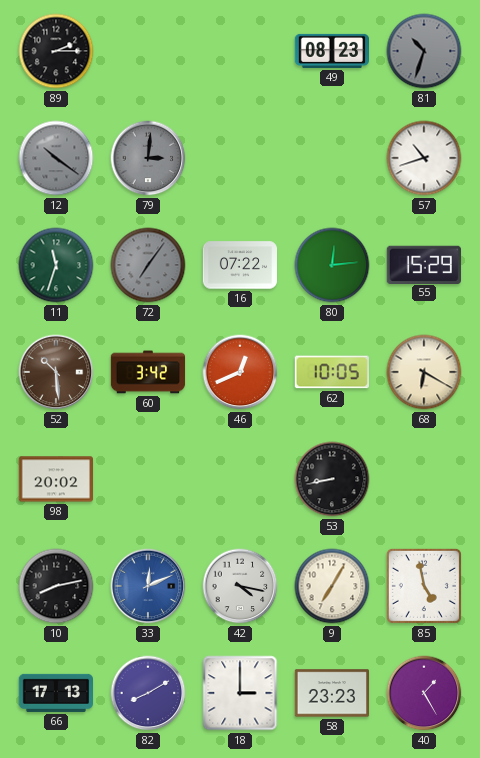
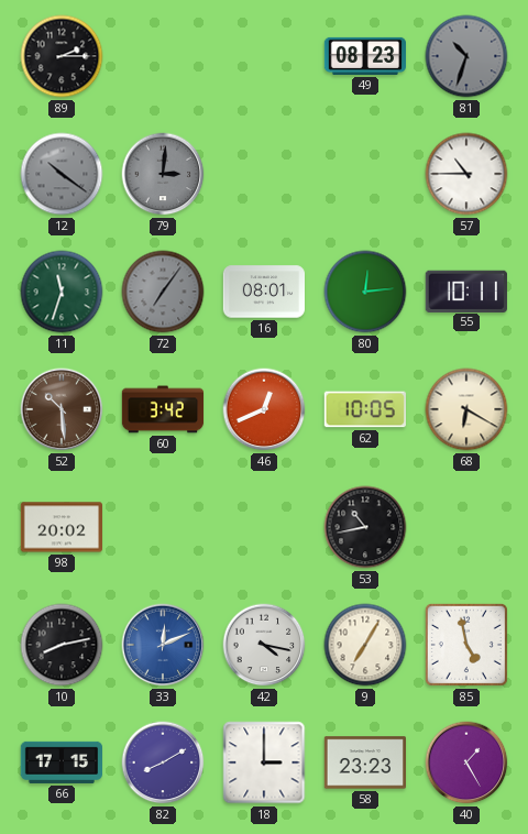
57: 10:42 -> 10:45
16: 07:22 -> 08:01
55: 15:29 -> 10:11
53: 8:43 -> 10:43
66: 17:13 -> 17:15
